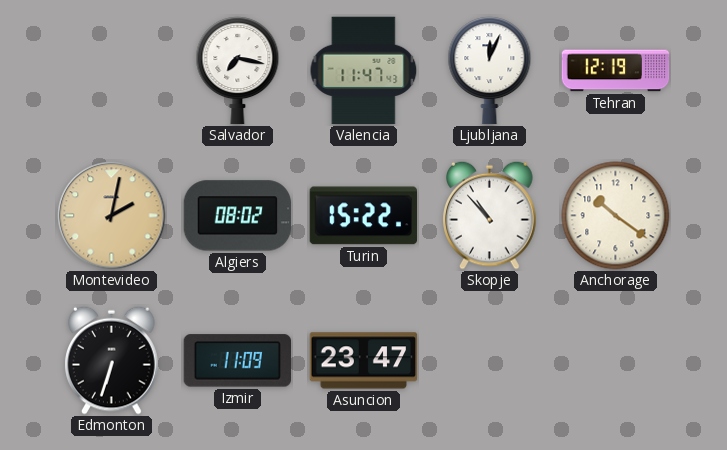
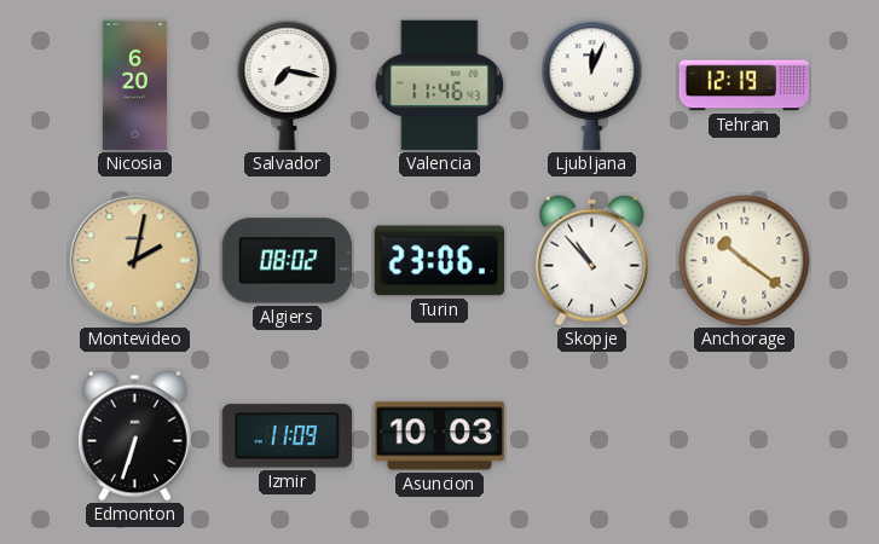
Nicosia: none -> 6:20
Valencia: 11:47 -> 11:46
Turin: 15:22 -> 23:06
Asuncion: 23:47 -> 10:03
